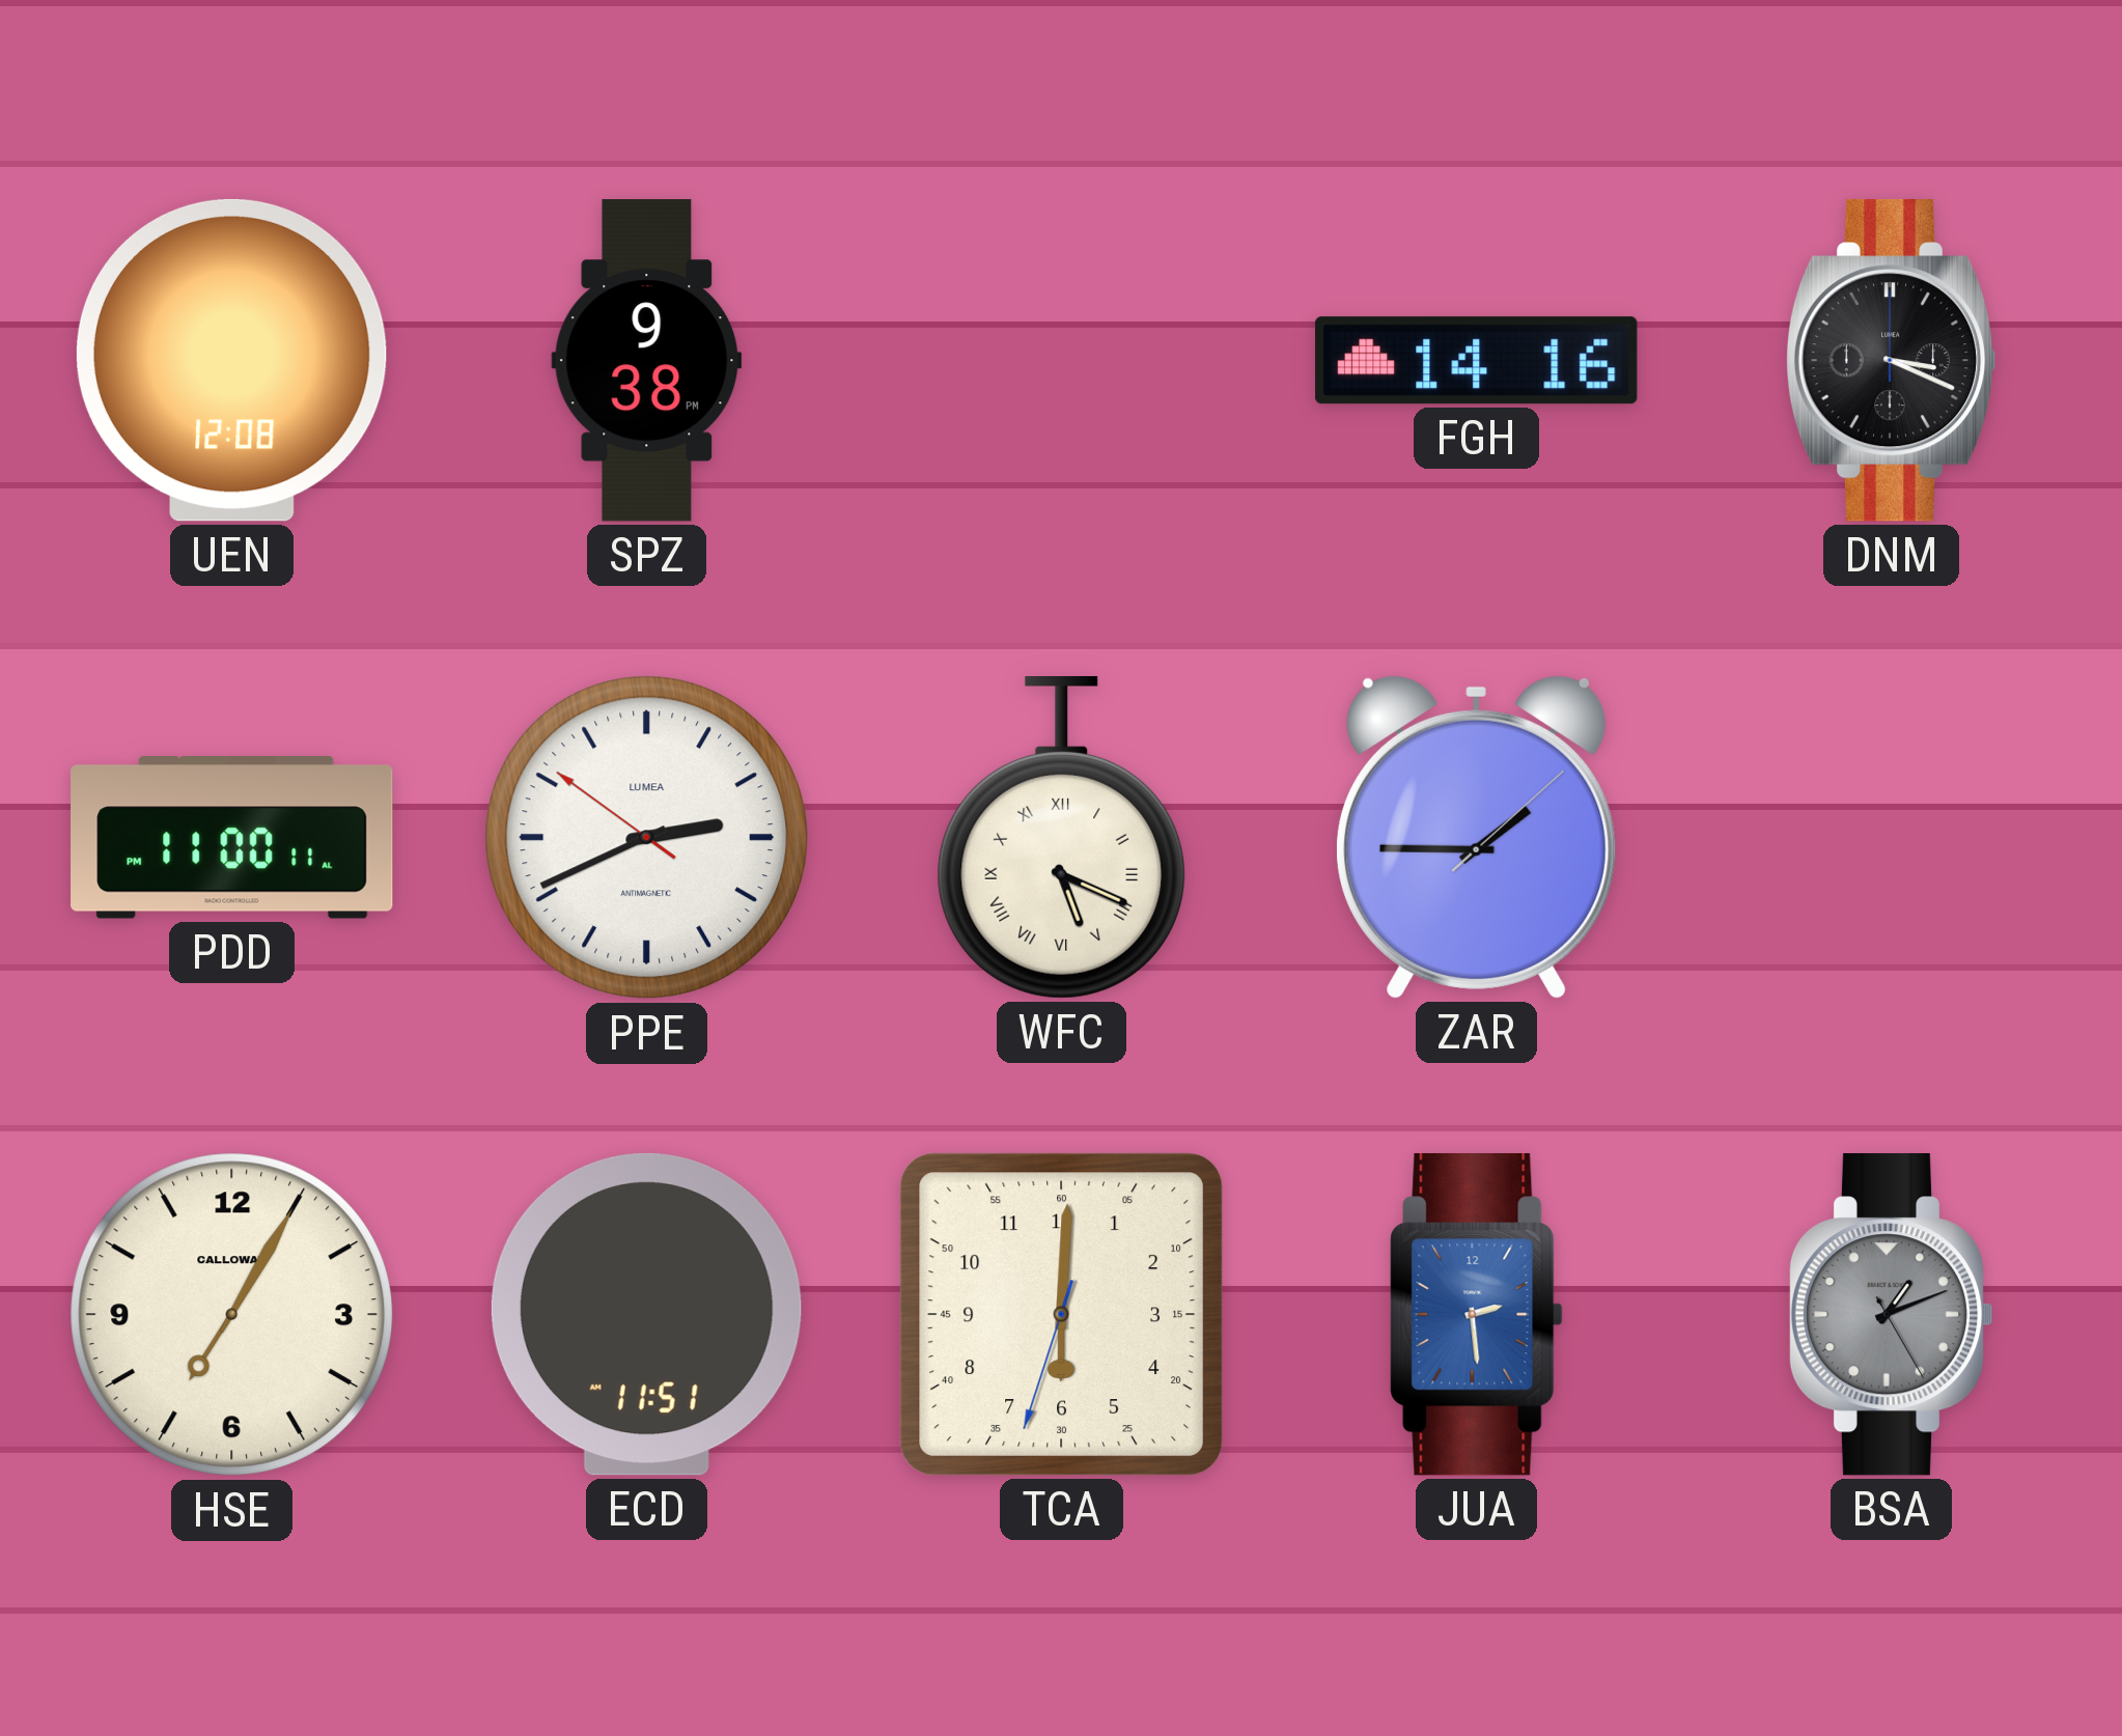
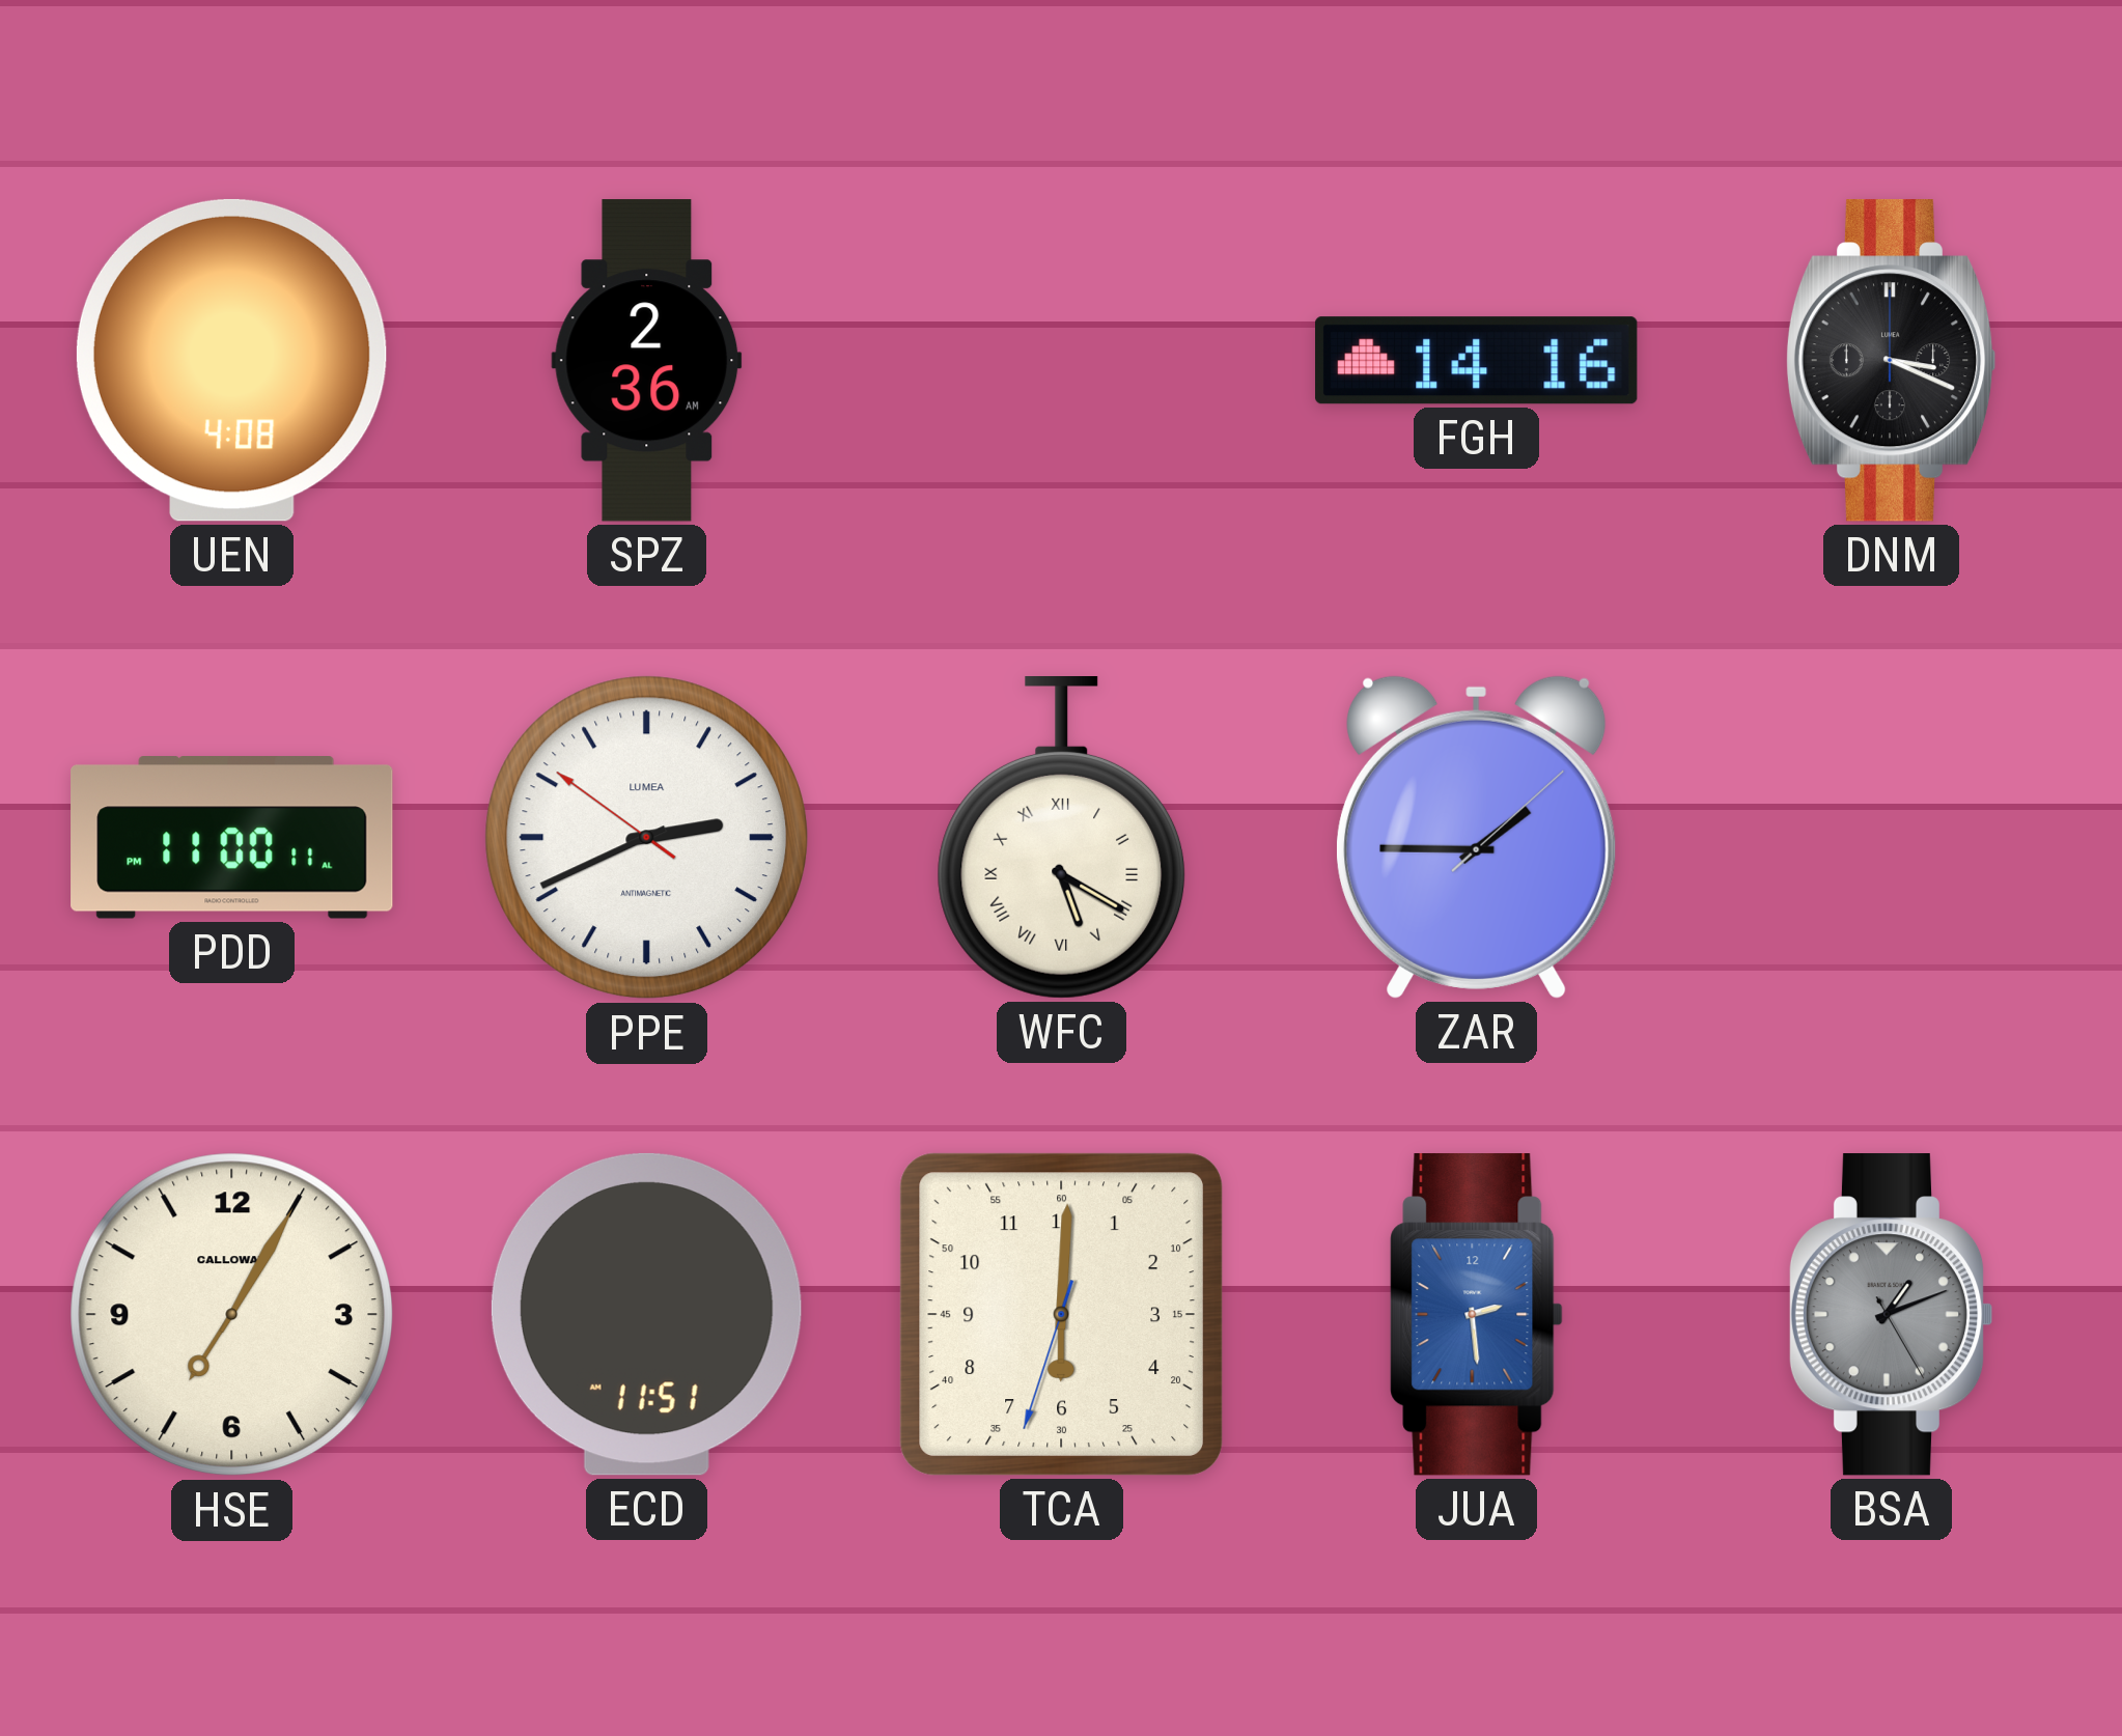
UEN: 12:08 -> 4:08
SPZ: 9:38 -> 2:36
WFC: 5:19 -> 5:20
